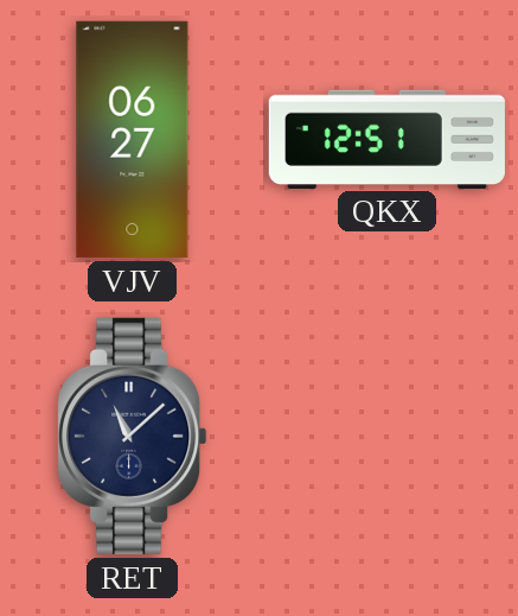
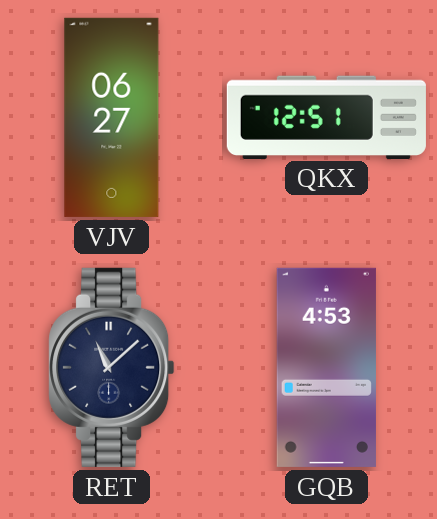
GQB: none -> 4:53
